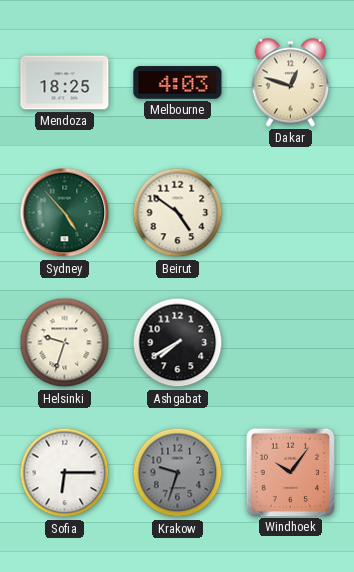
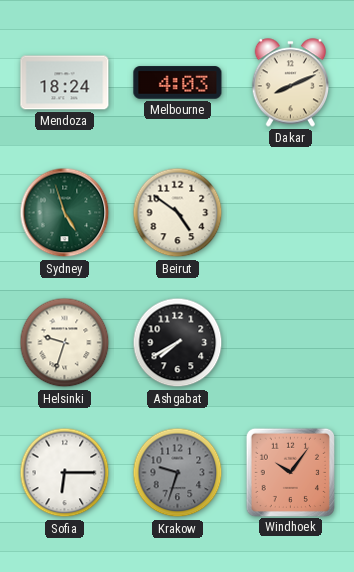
Mendoza: 18:25 -> 18:24
Dakar: 12:48 -> 8:11
Sydney: 4:53 -> 4:57
